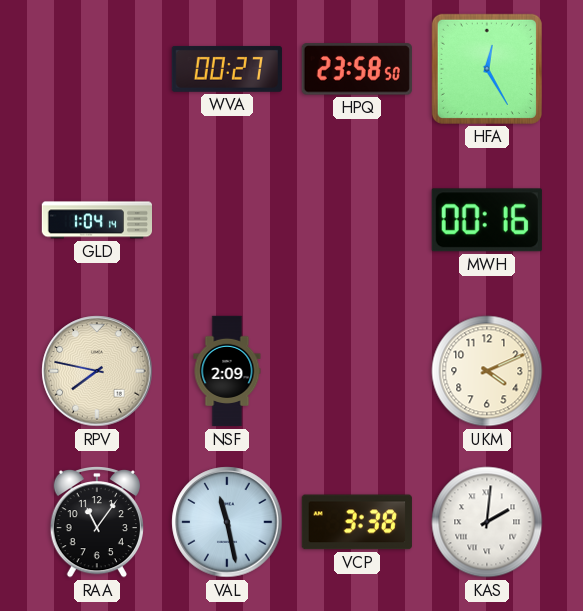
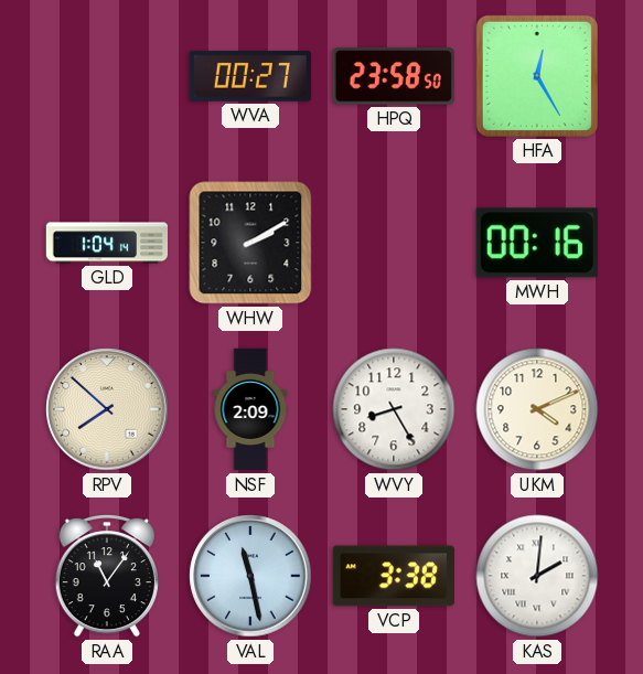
WHW: none -> 2:10
RPV: 7:47 -> 7:52
WVY: none -> 8:25
